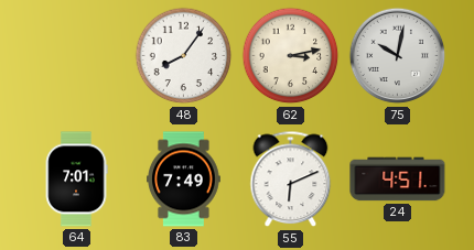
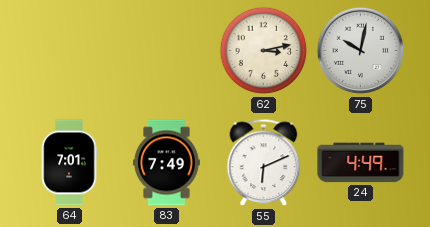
48: 8:06 -> none
24: 4:51 -> 4:49
